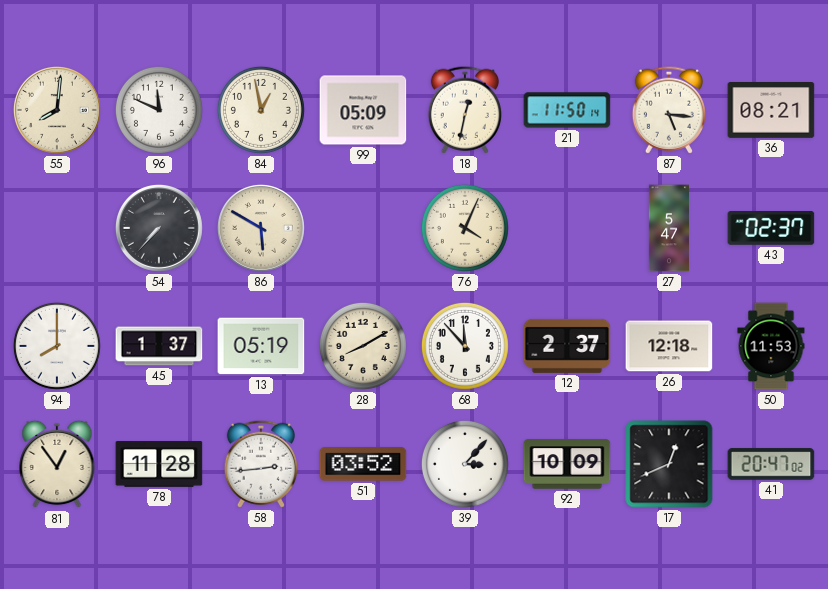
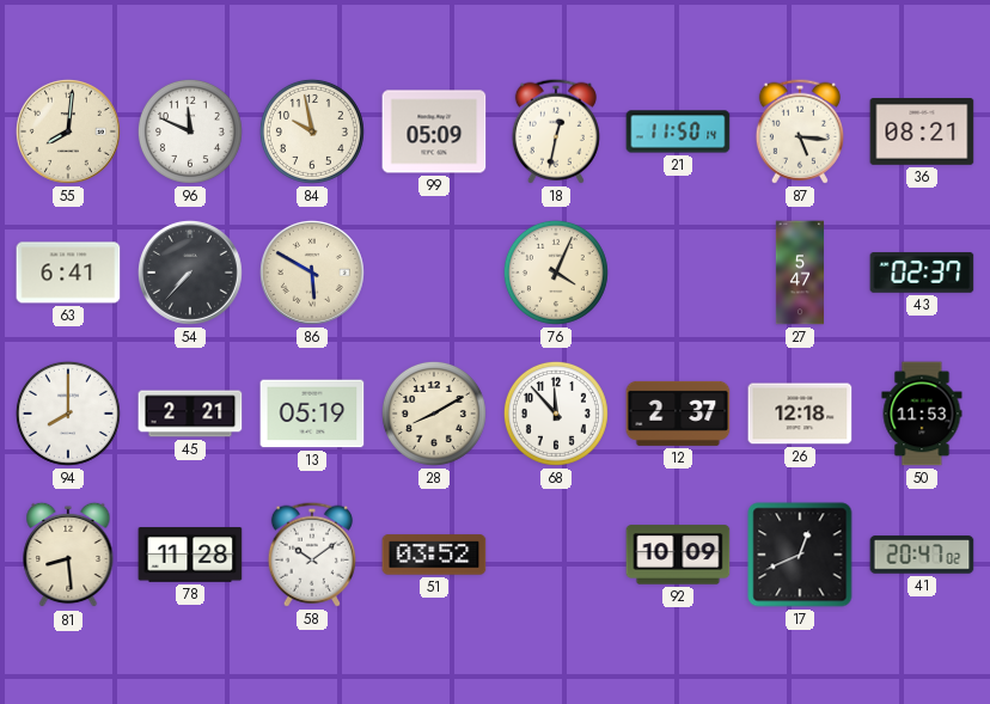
84: 12:58 -> 9:58
63: none -> 6:41
45: 1:37 -> 2:21
81: 12:54 -> 8:29
58: 2:44 -> 10:09
39: 3:07 -> none
